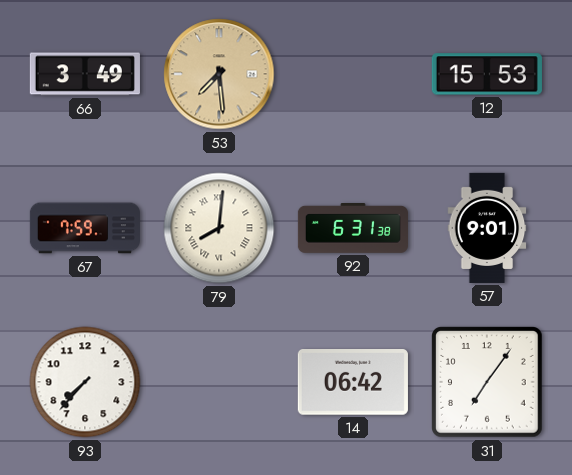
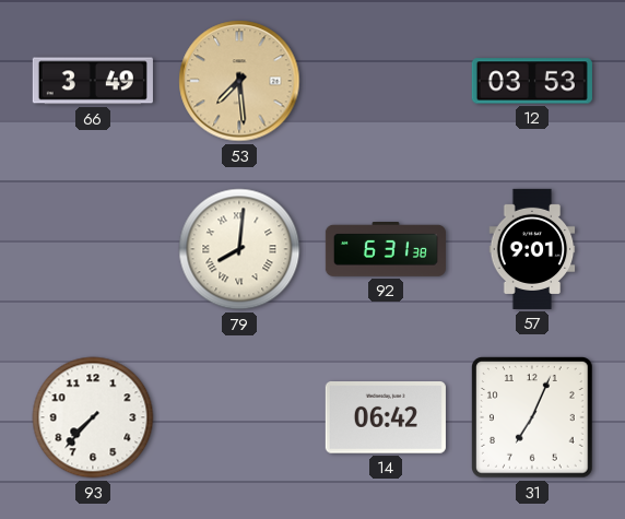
12: 15:53 -> 03:53
67: 7:59 -> none
31: 7:06 -> 7:04
